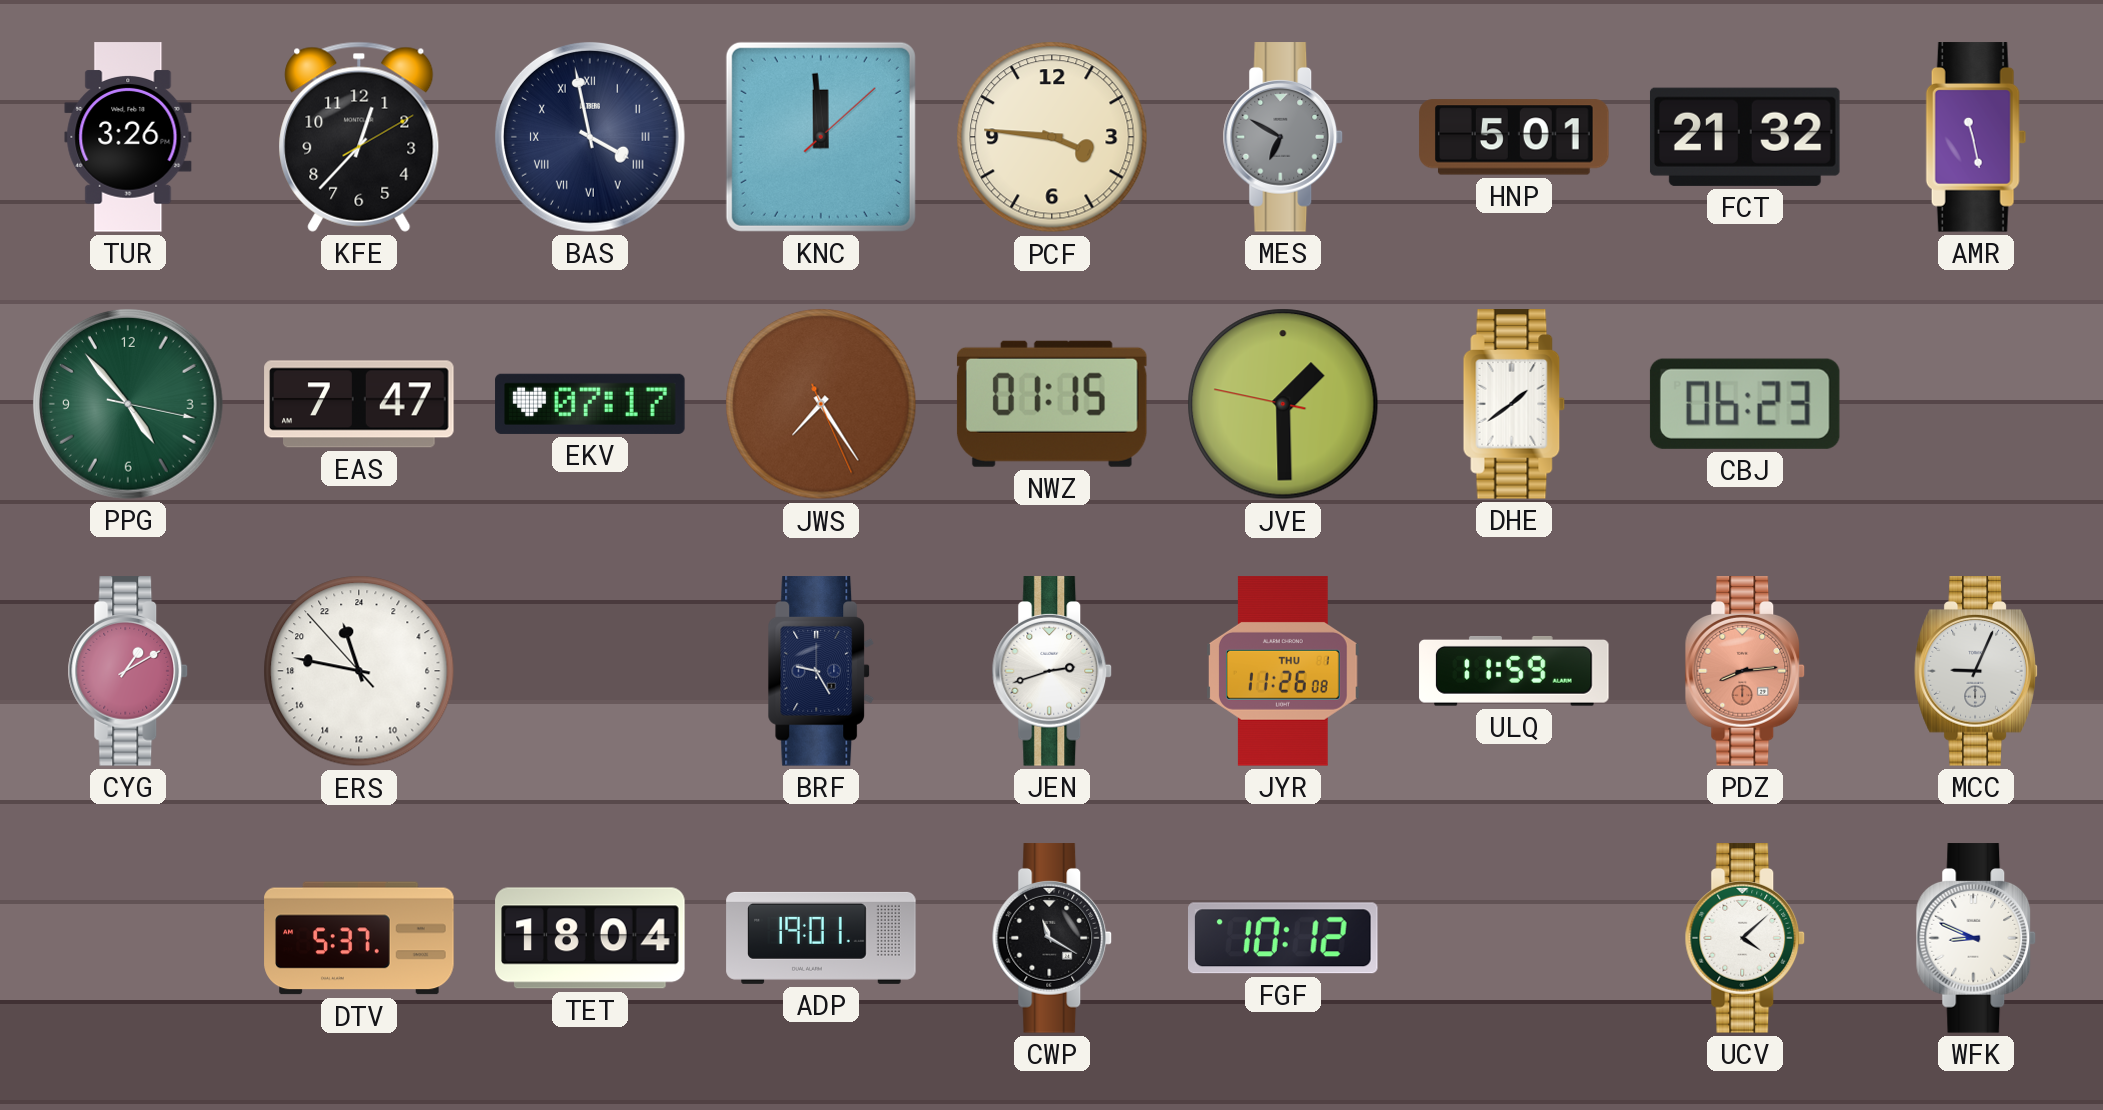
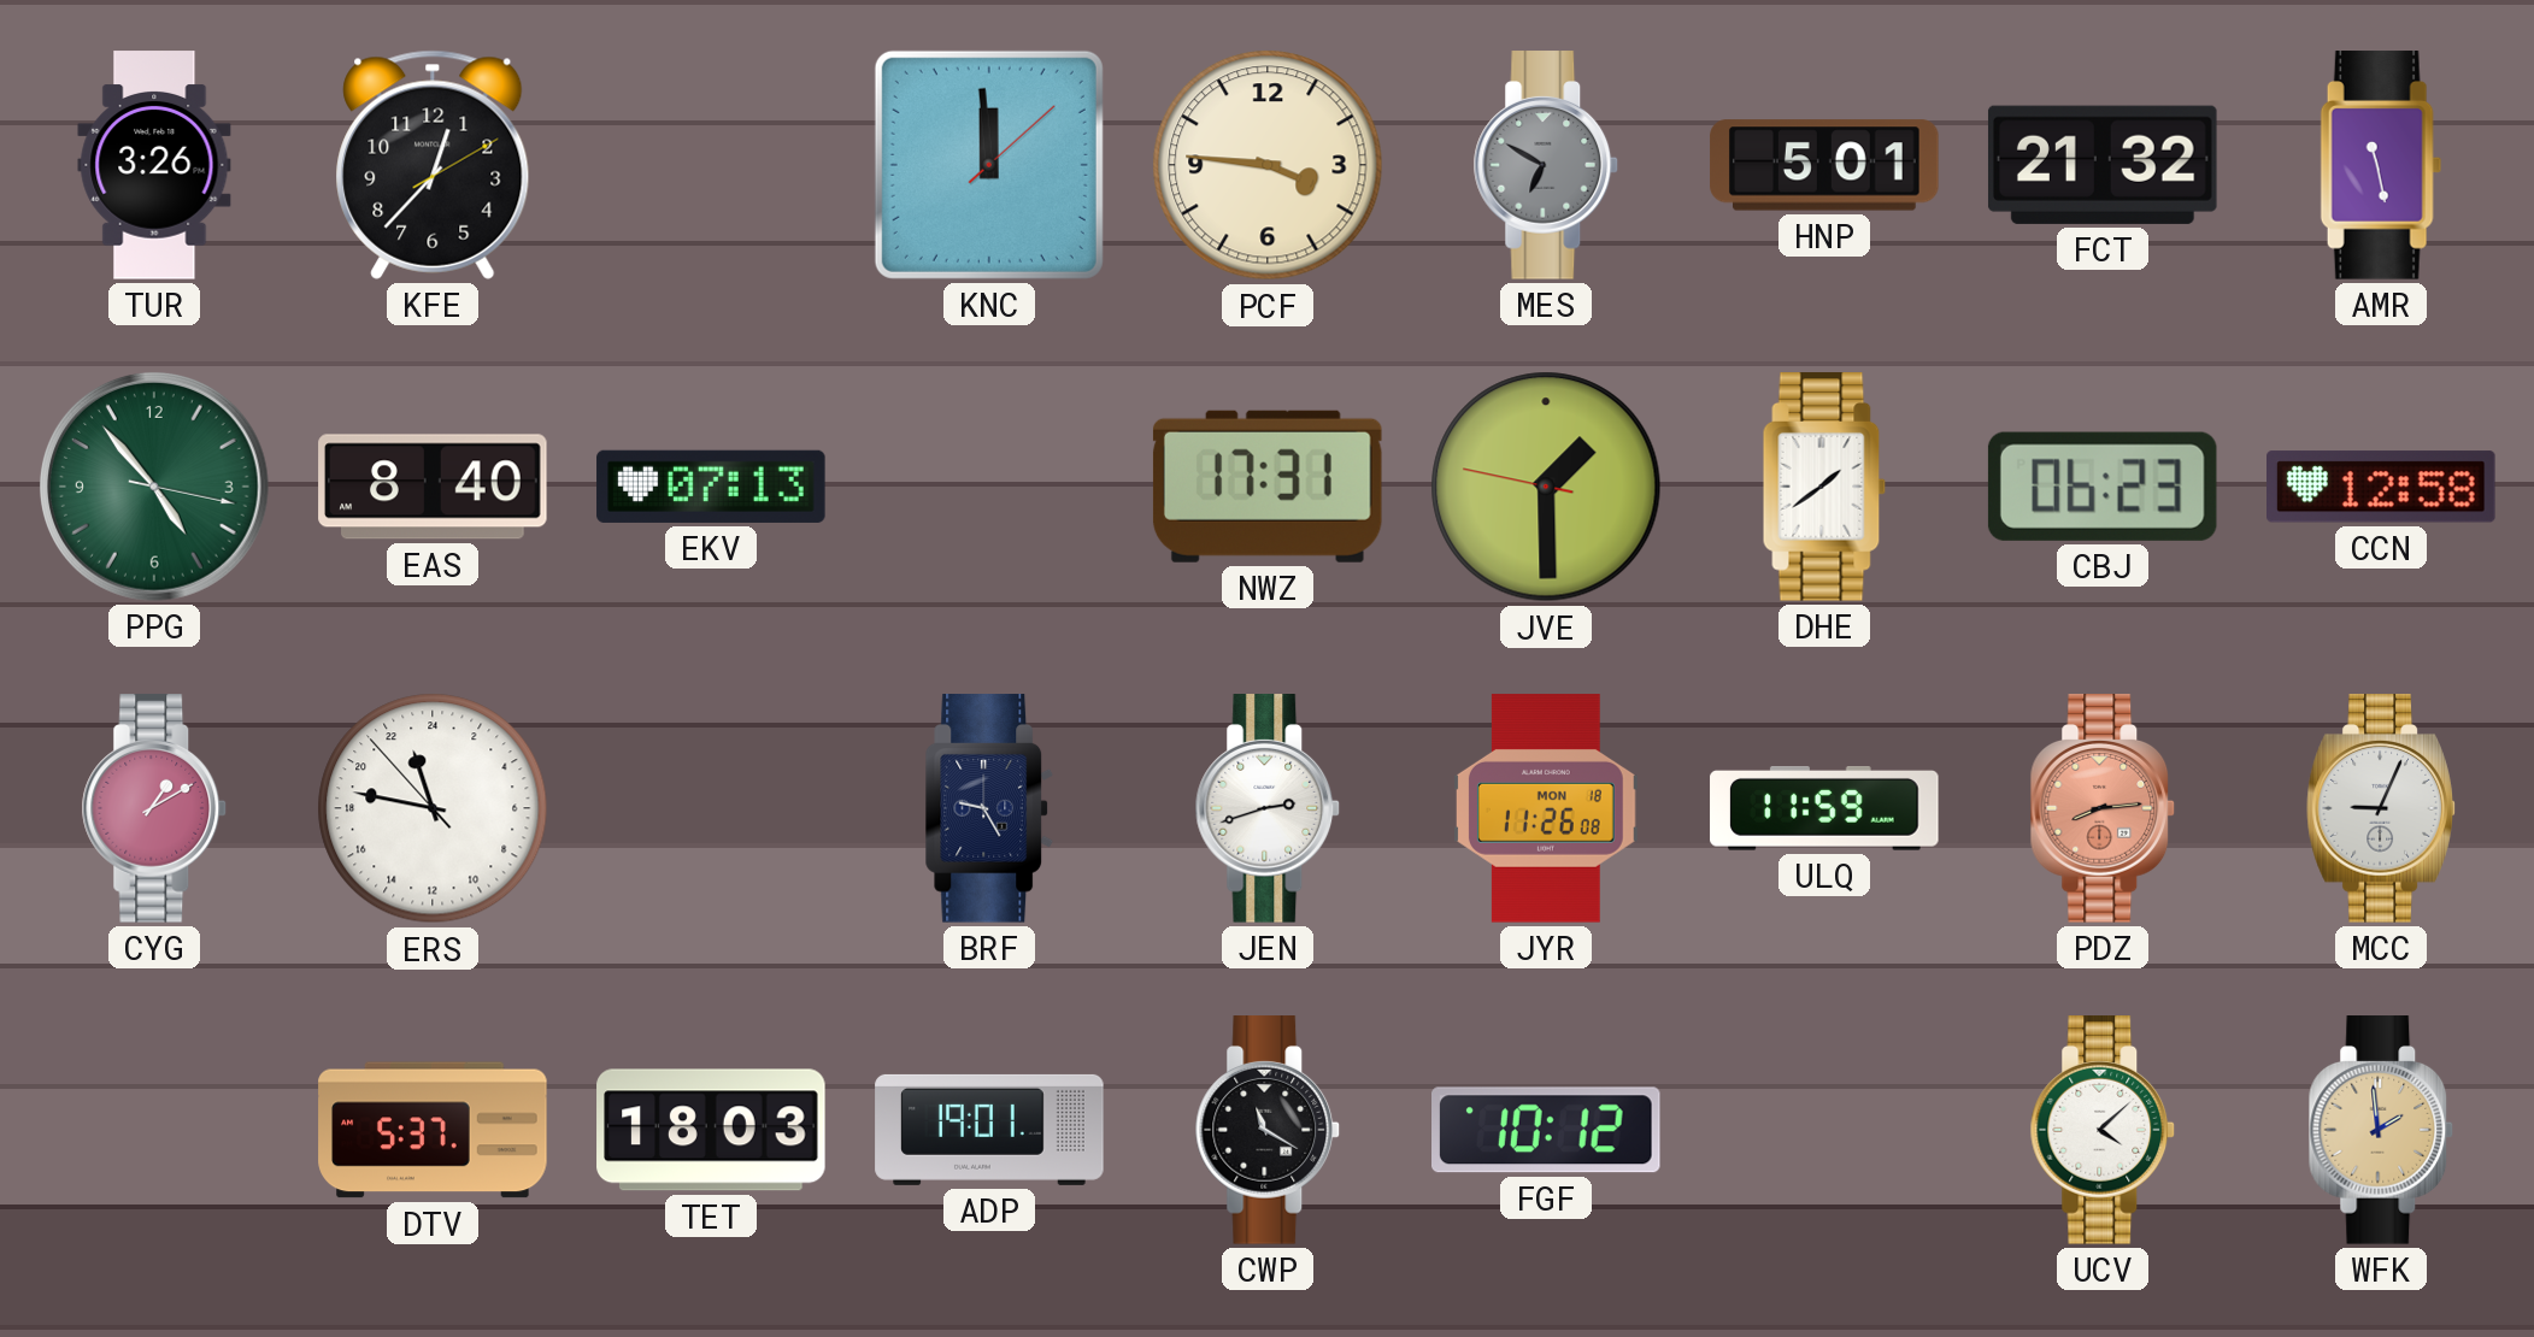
BAS: 3:58 -> none
EAS: 7:47 -> 8:40
EKV: 07:17 -> 07:13
JWS: 7:24 -> none
NWZ: 01:15 -> 17:31
CCN: none -> 12:58
JYR date: THU 1 -> MON 18
TET: 18:04 -> 18:03
WFK: 8:49 -> 1:59
WFK dial: white -> champagne
